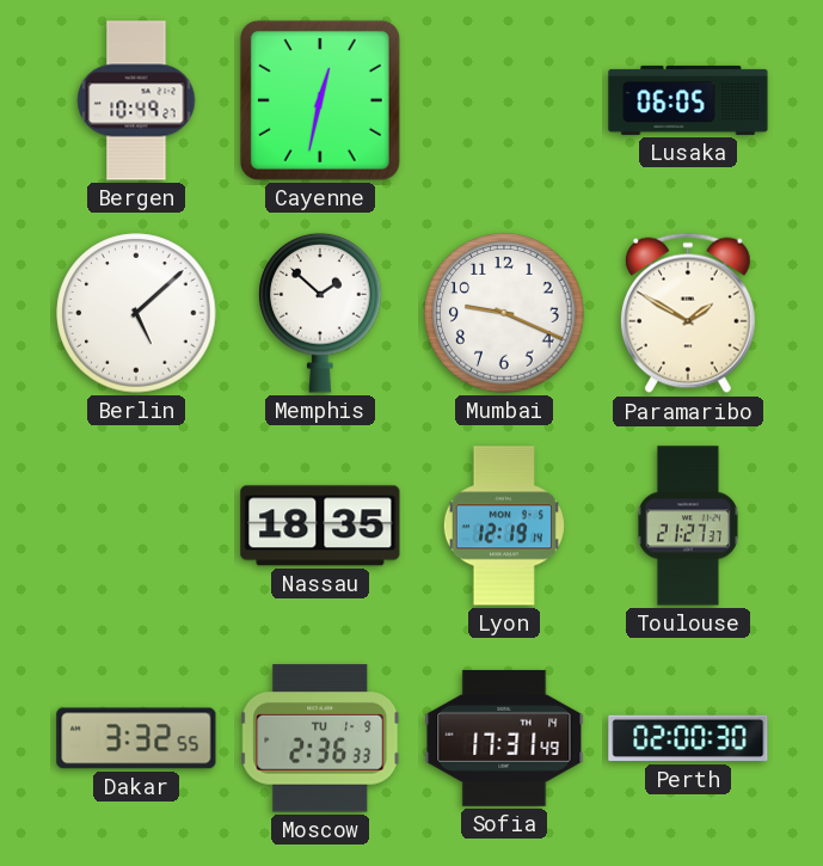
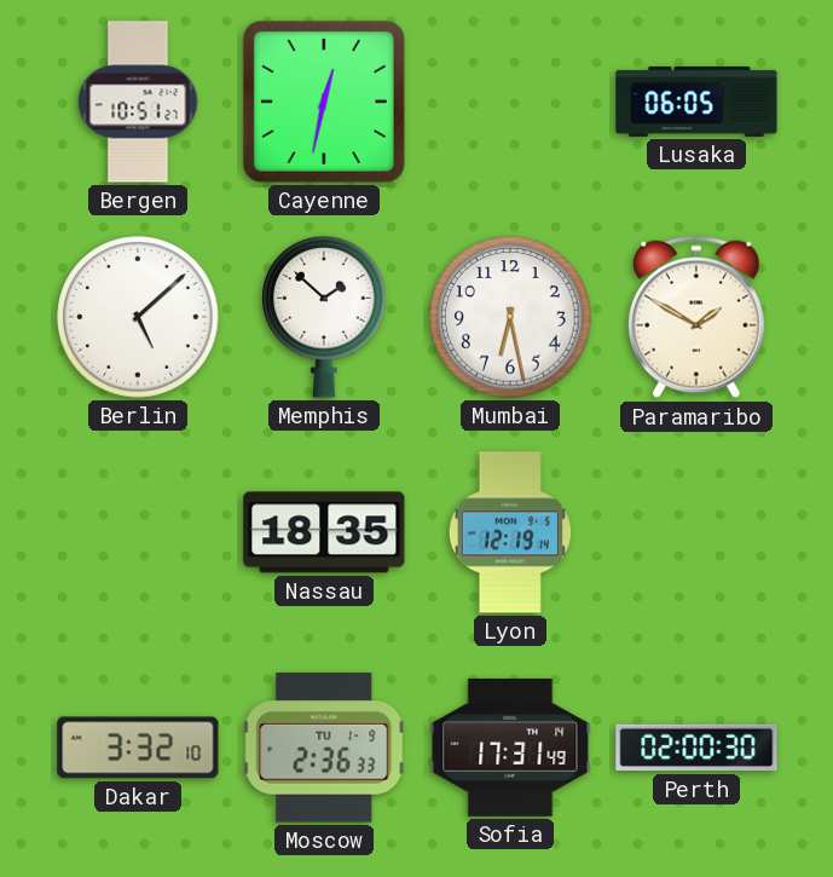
Bergen: 10:49 -> 10:51
Mumbai: 9:19 -> 6:28
Toulouse: 21:27 -> none
Dakar: 3:32:55 -> 3:32:10
